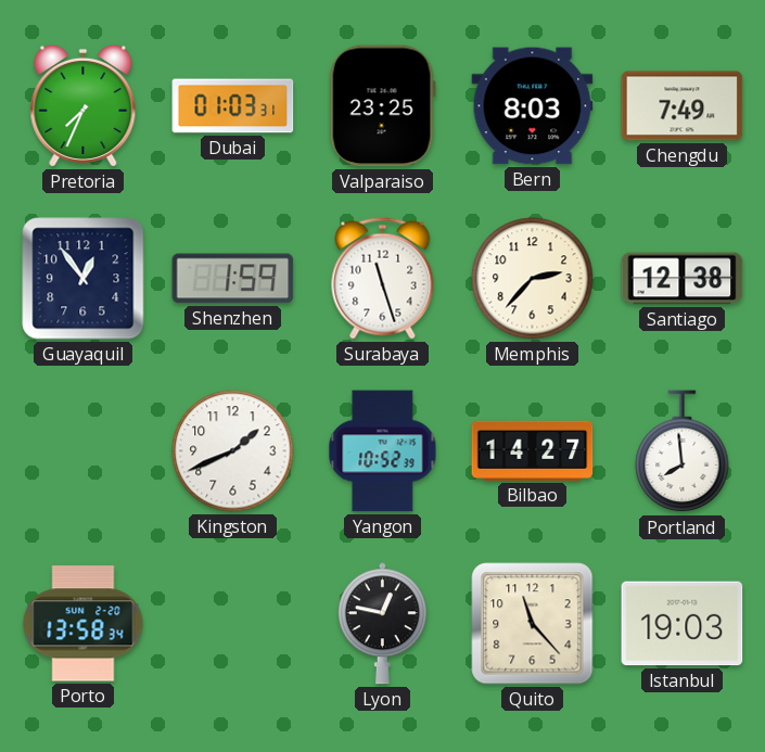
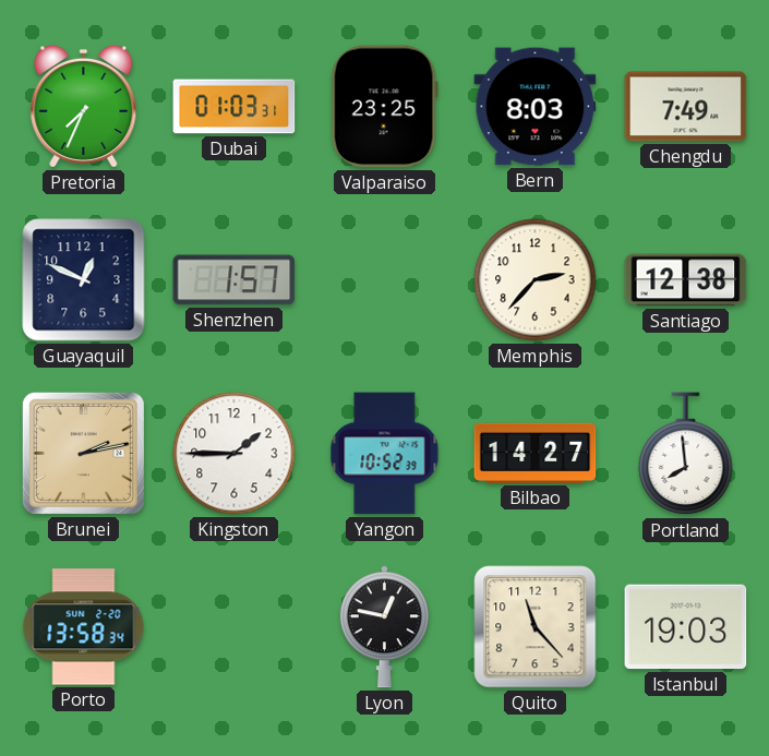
Guayaquil: 12:54 -> 12:49
Shenzhen: 1:59 -> 1:57
Surabaya: 11:27 -> none
Brunei: none -> 2:13
Kingston: 1:41 -> 1:45
